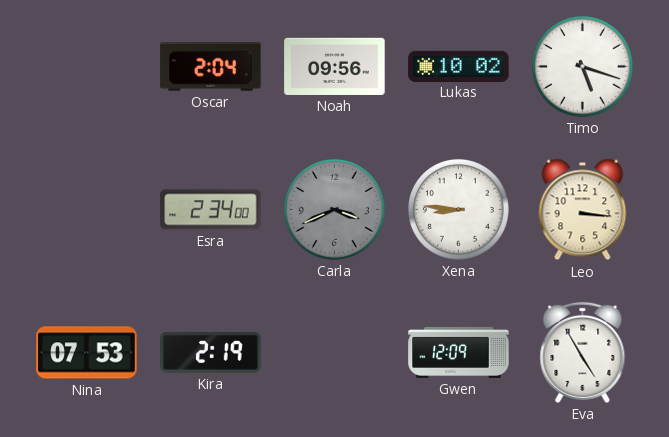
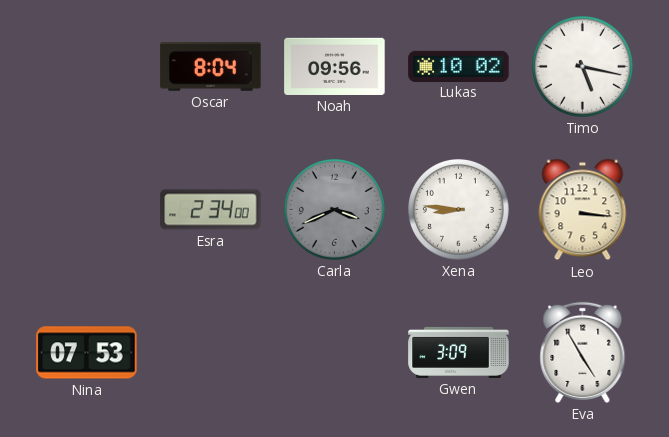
Oscar: 2:04 -> 8:04
Timo: 5:18 -> 5:17
Kira: 2:19 -> none
Gwen: 12:09 -> 3:09
